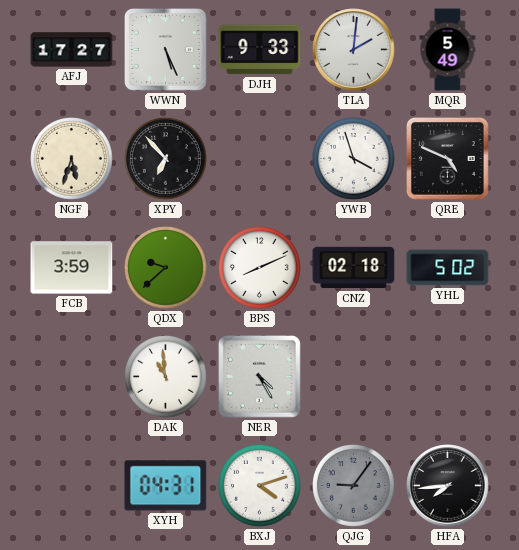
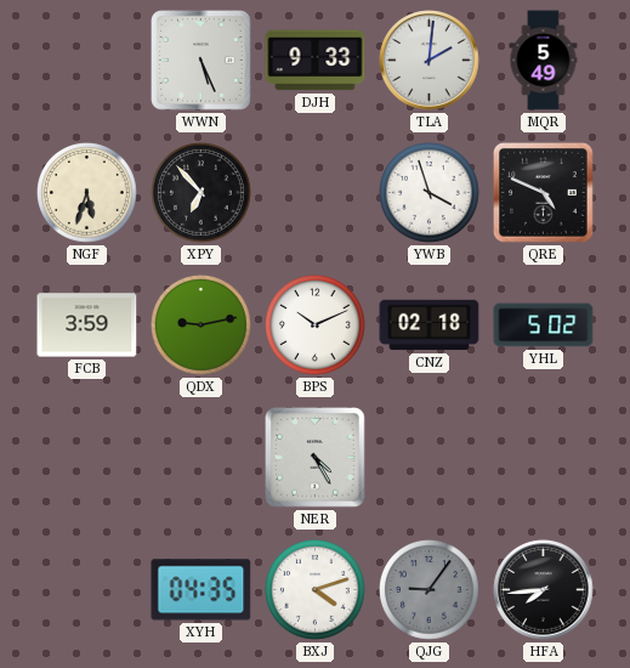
AFJ: 17:27 -> none
QDX: 9:38 -> 9:13
BPS: 8:11 -> 10:11
DAK: 10:59 -> none
XYH: 04:31 -> 04:35
